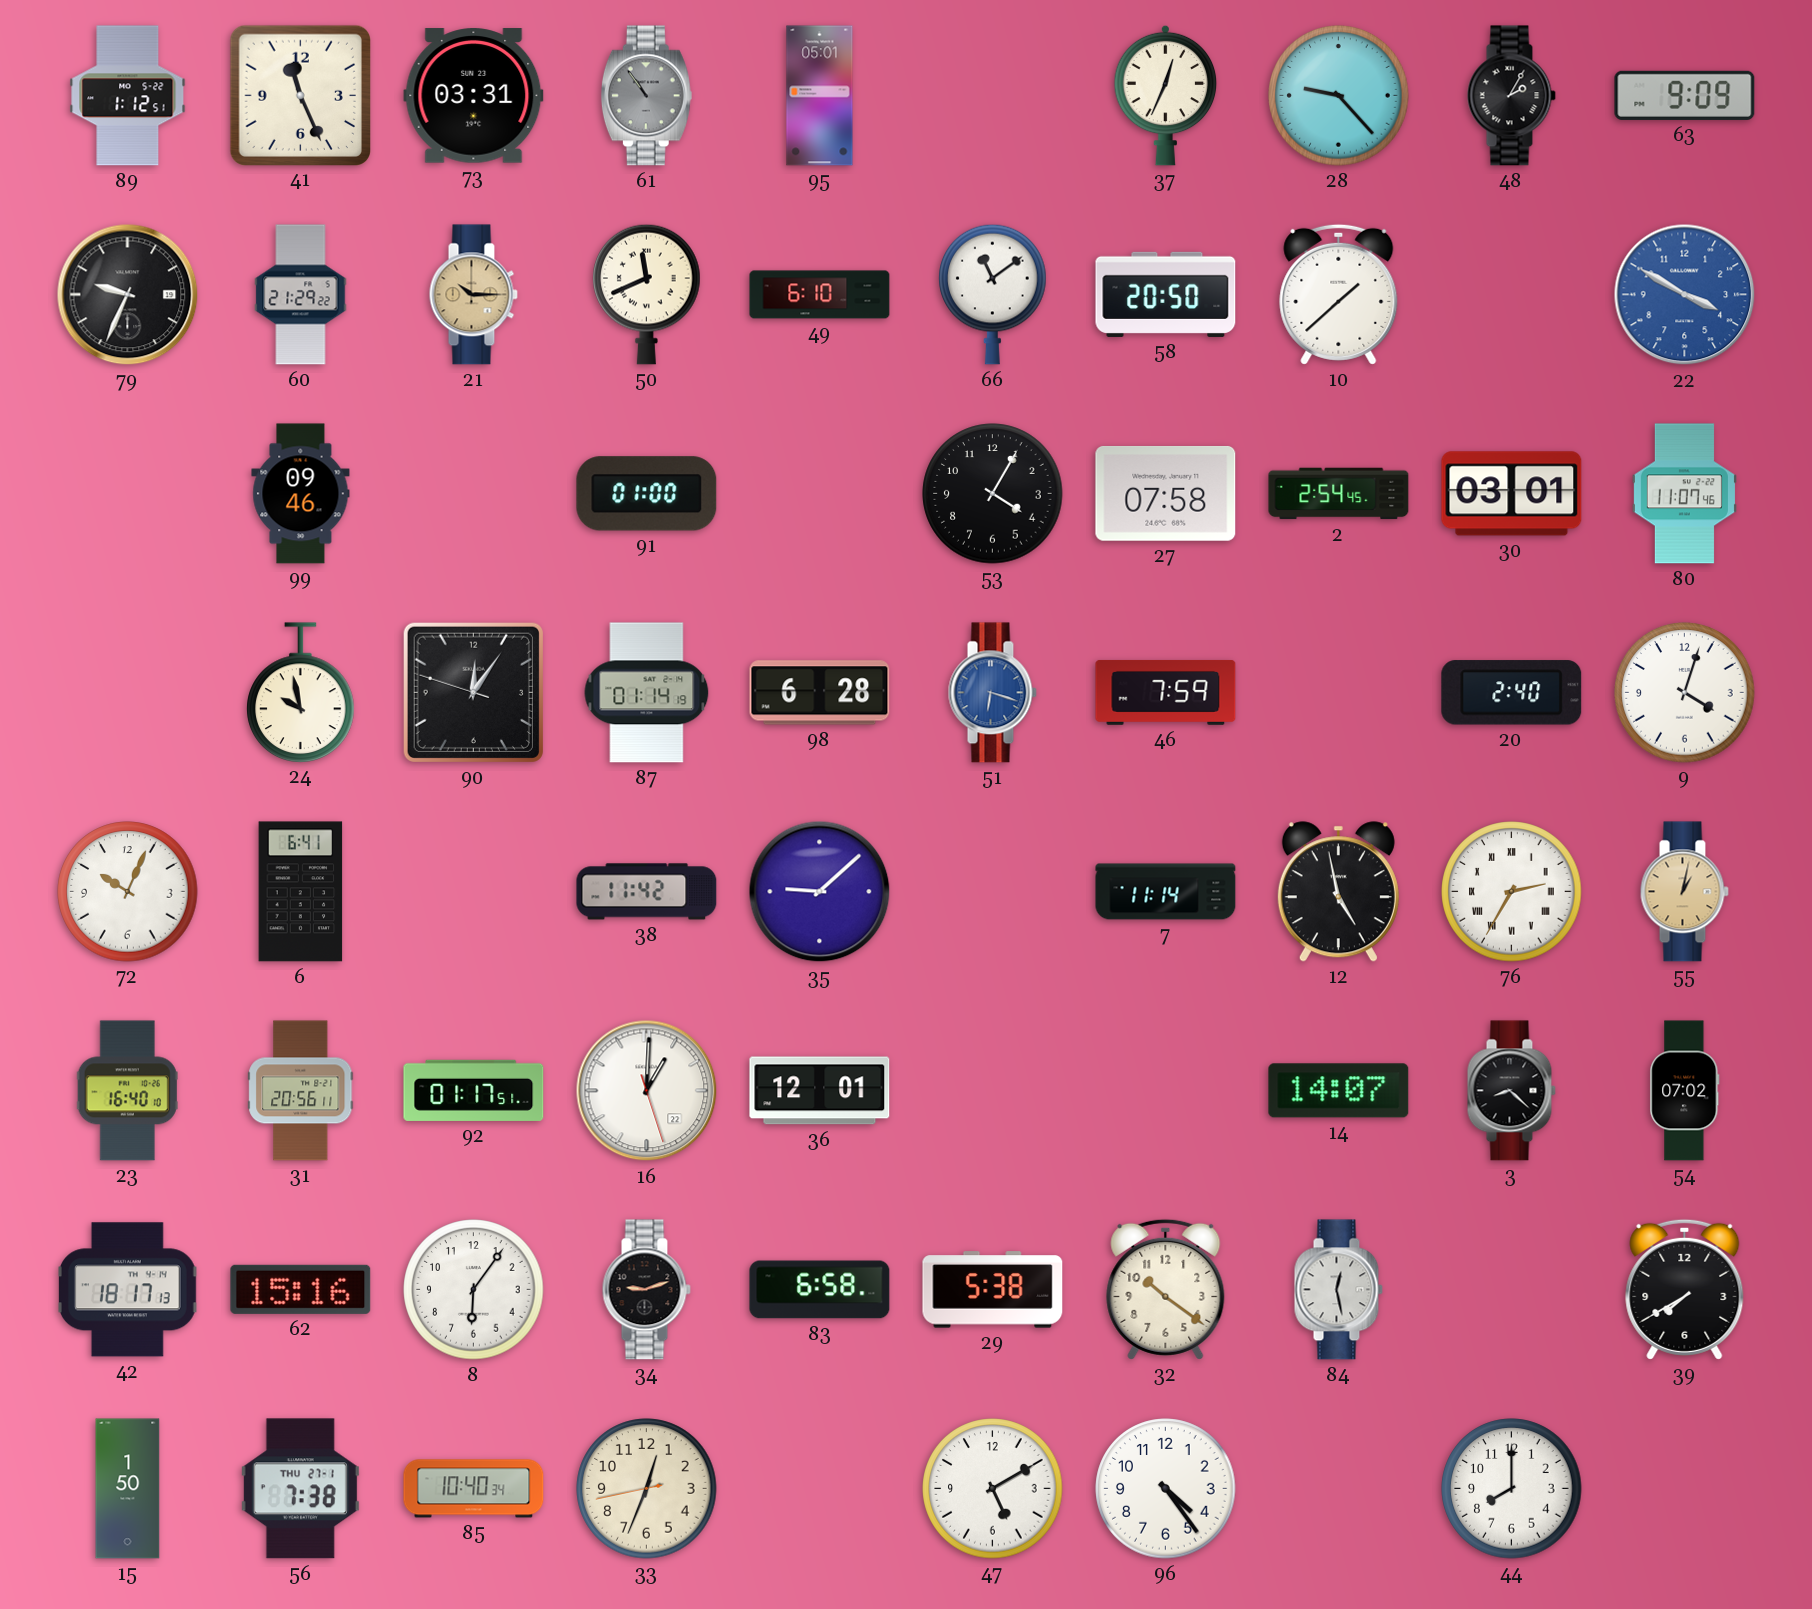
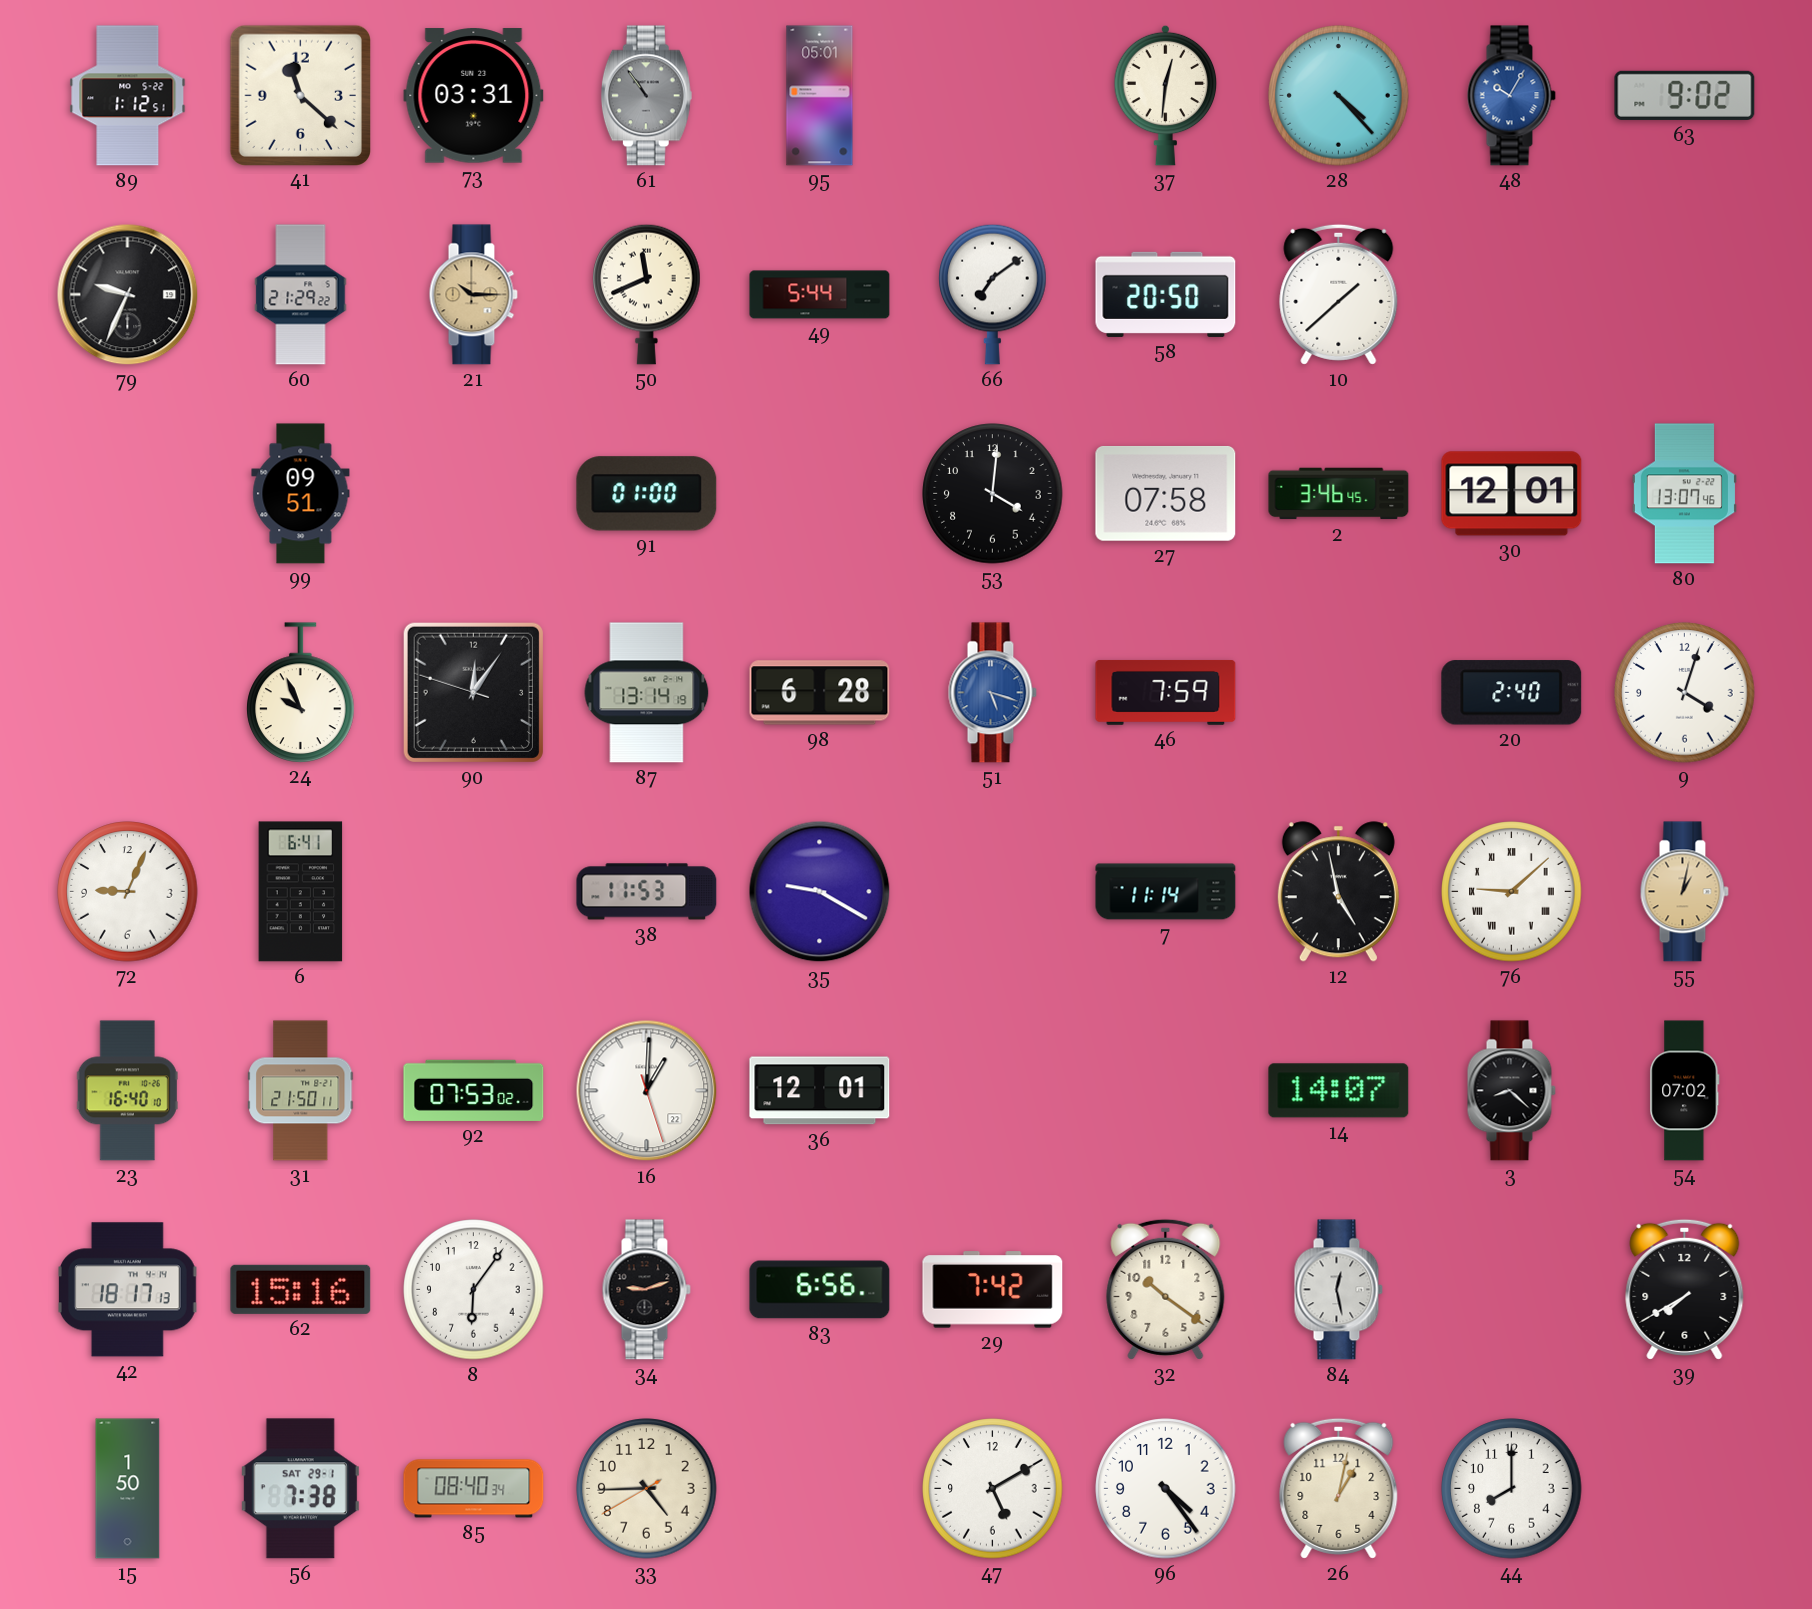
41: 11:26 -> 11:22
37: 12:34 -> 12:31
28: 9:23 -> 4:23
48: 2:05 -> 10:05
48 dial: black -> blue
63: 9:09 -> 9:02
49: 6:10 -> 5:44
66: 11:09 -> 7:09
22: 3:50 -> none
99: 09:46 -> 09:51
53: 4:05 -> 4:01
2: 2:54 -> 3:46
30: 03:01 -> 12:01
80: 11:07 -> 13:07
24: 9:58 -> 9:56
87: 01:14 -> 13:14
51: 6:18 -> 5:18
72: 10:04 -> 9:04
38: 11:42 -> 11:53
35: 9:08 -> 9:20
76: 2:35 -> 9:08
31: 20:56 -> 21:50
92: 01:17 -> 07:53
83: 6:58 -> 6:56
29: 5:38 -> 7:42
56 date: THU 27-1 -> SAT 29-1
85: 10:40 -> 08:40
33: 12:33 -> 4:44
26: none -> 1:02
